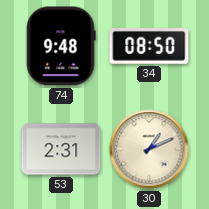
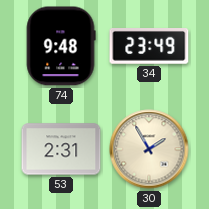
34: 08:50 -> 23:49
30: 1:11 -> 1:55
